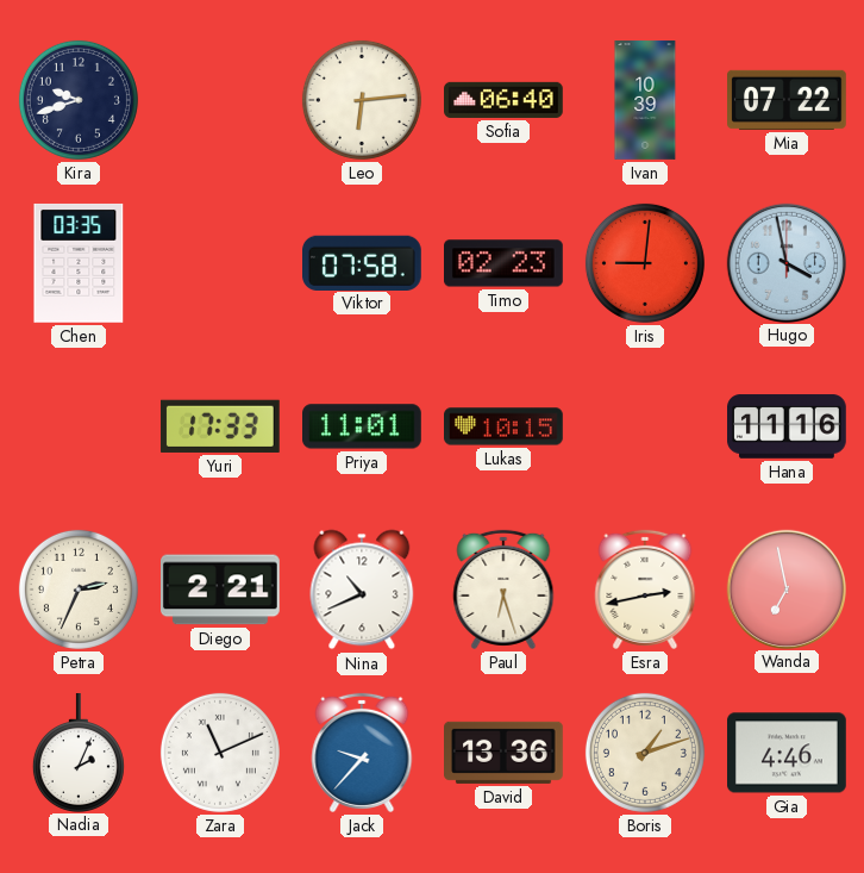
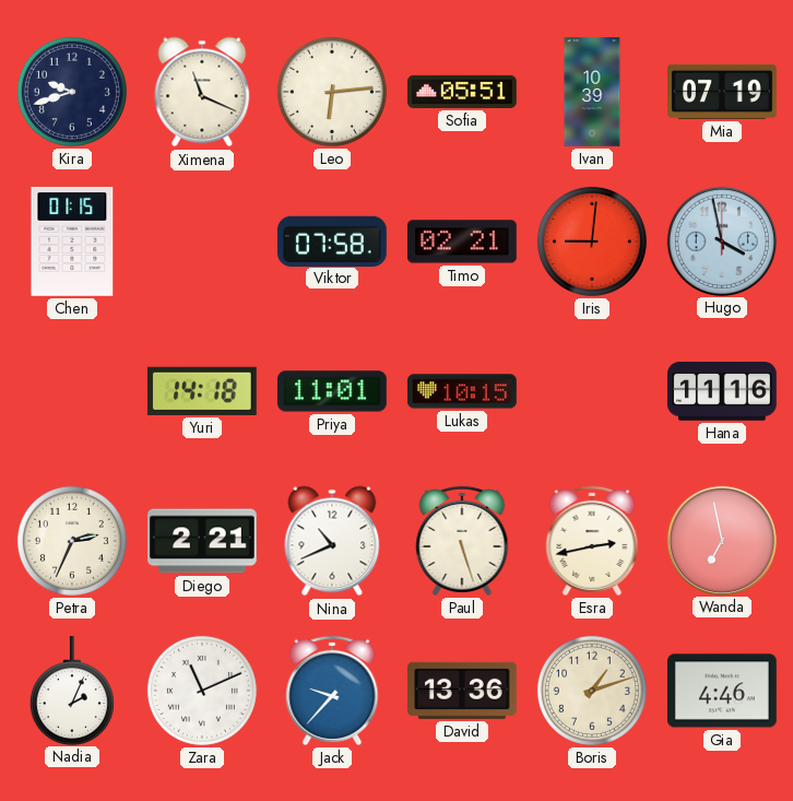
Ximena: none -> 11:19
Sofia: 06:40 -> 05:51
Mia: 07:22 -> 07:19
Chen: 03:35 -> 01:15
Timo: 02:23 -> 02:21
Yuri: 17:33 -> 14:18
Paul: 6:27 -> 5:27
